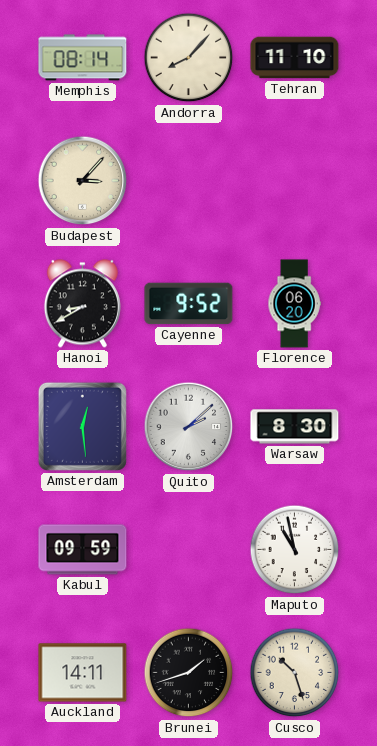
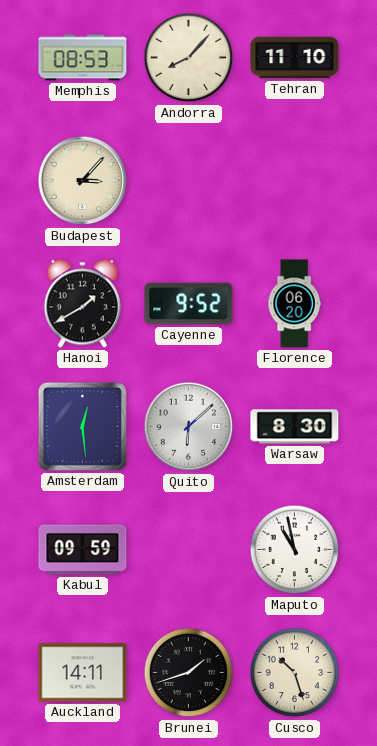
Memphis: 08:14 -> 08:53
Hanoi: 8:40 -> 1:40
Quito: 2:08 -> 6:08
